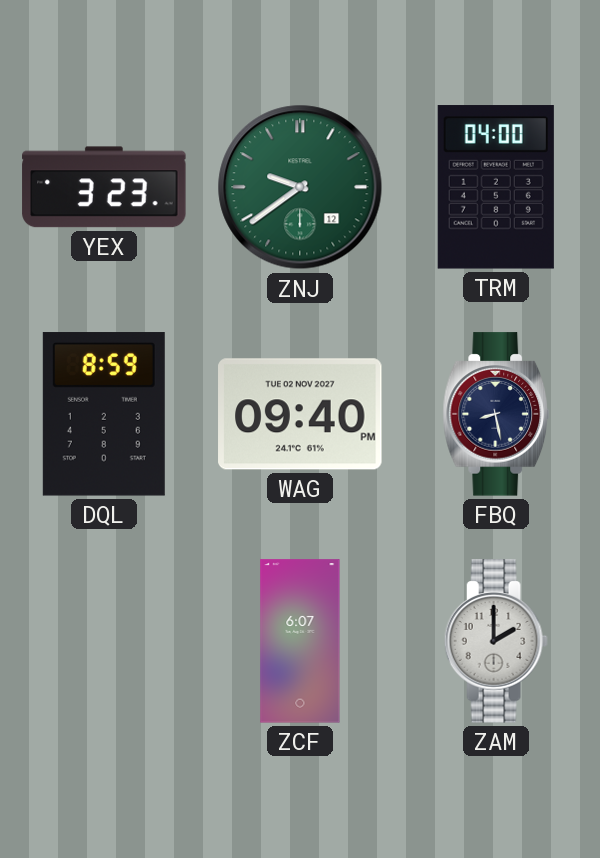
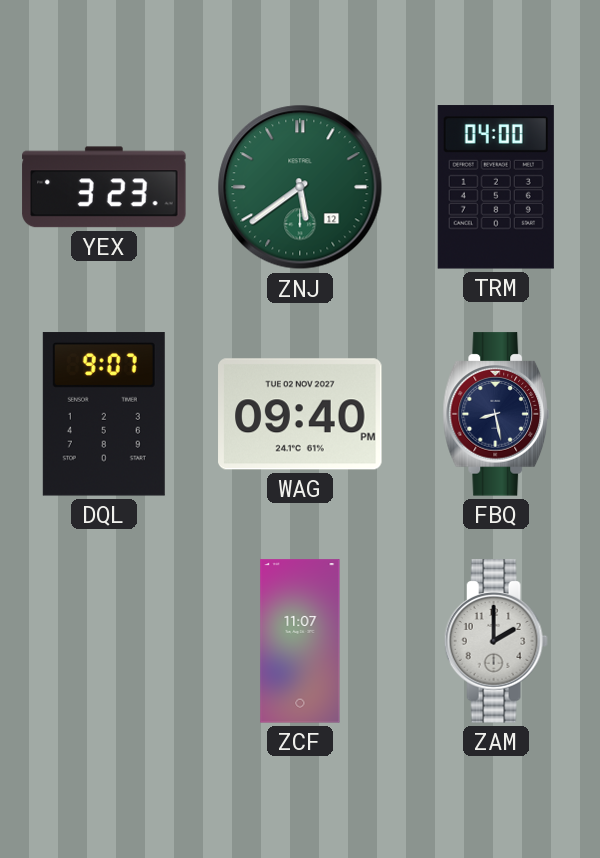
ZNJ: 9:39 -> 5:39
DQL: 8:59 -> 9:07
ZCF: 6:07 -> 11:07
